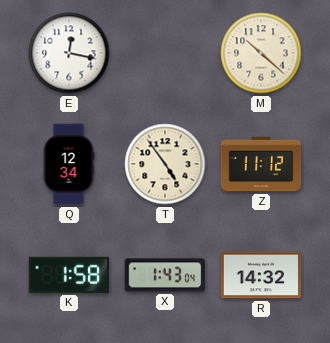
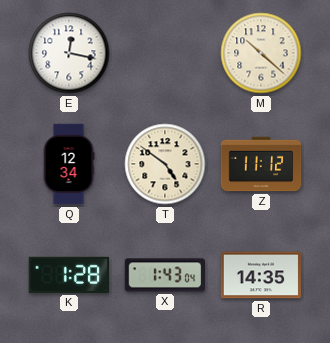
T: 4:54 -> 4:51
K: 1:58 -> 1:28
R: 14:32 -> 14:35
